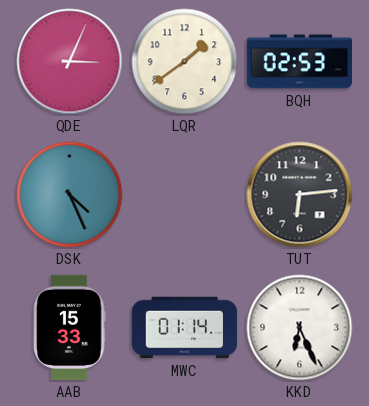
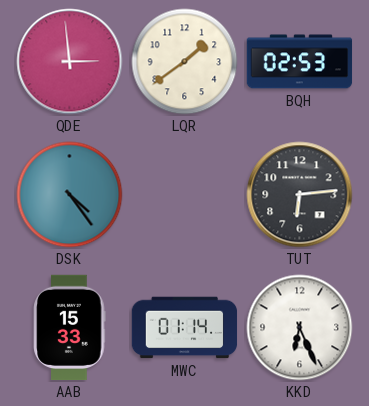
QDE: 3:04 -> 2:59
DSK: 4:26 -> 4:24
